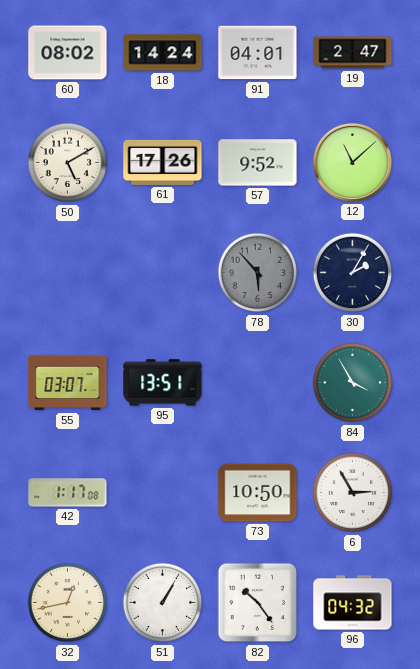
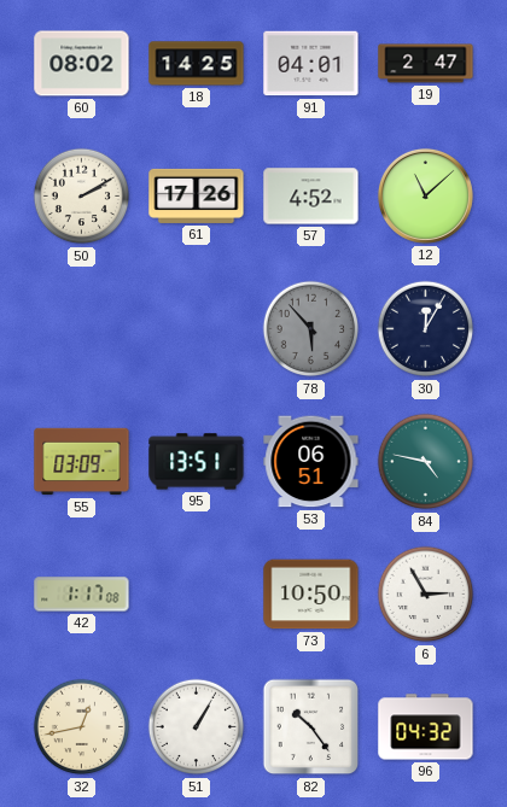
18: 14:24 -> 14:25
50: 5:10 -> 2:10
57: 9:52 -> 4:52
30: 2:05 -> 12:05
55: 03:07 -> 03:09
53: none -> 06:51
84: 3:55 -> 4:47
